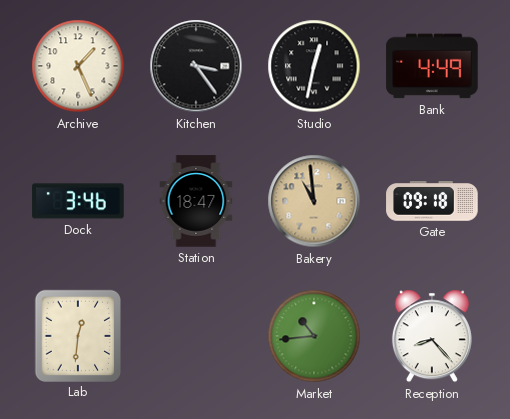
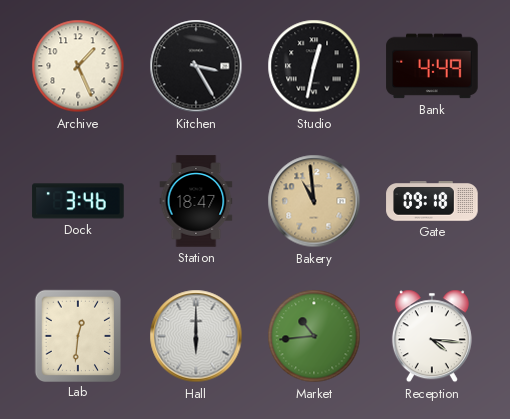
Kitchen: 3:24 -> 3:25
Hall: none -> 6:00
Reception: 8:23 -> 4:16
